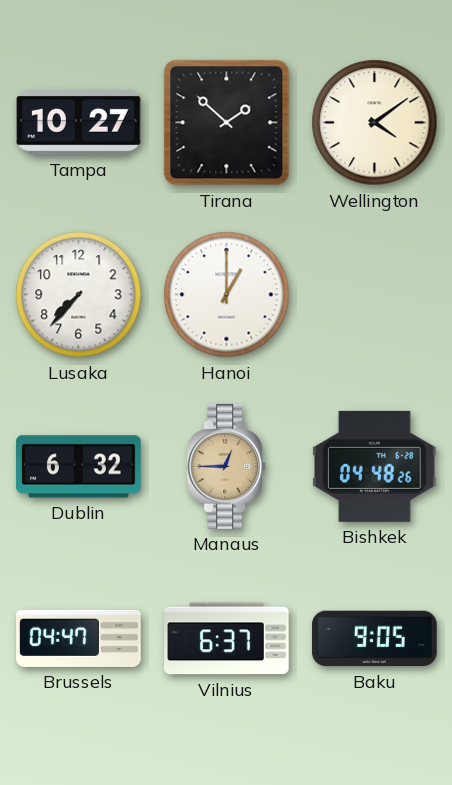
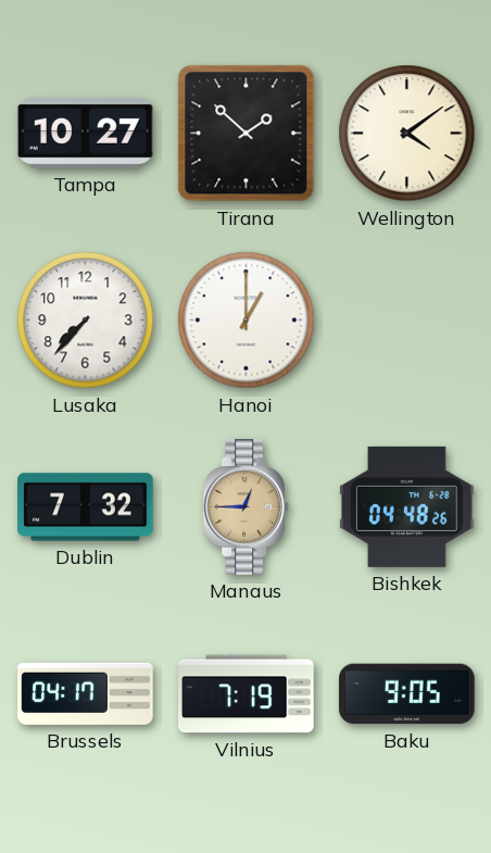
Dublin: 6:32 -> 7:32
Brussels: 04:47 -> 04:17
Vilnius: 6:37 -> 7:19
